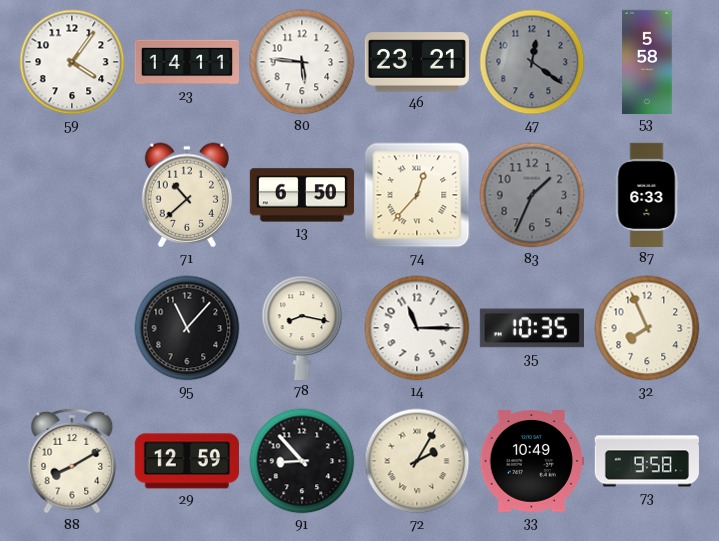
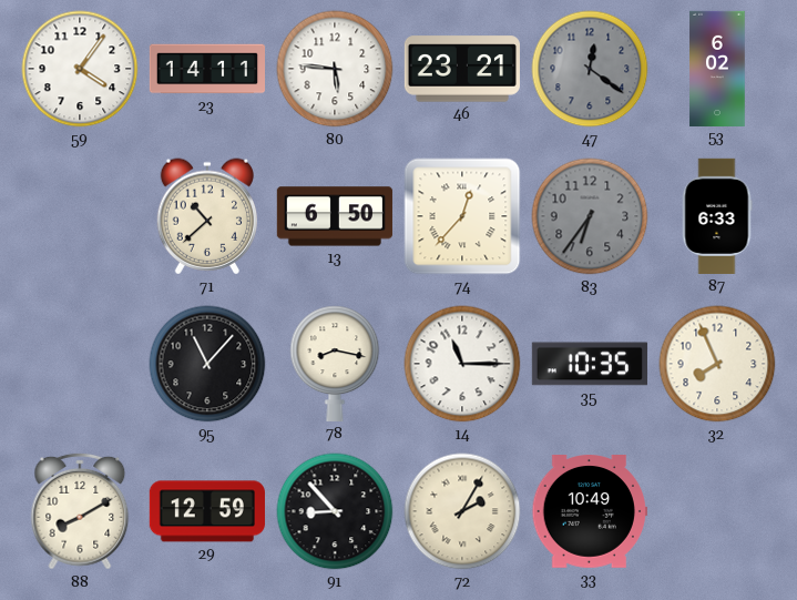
53: 5:58 -> 6:02
83: 1:34 -> 6:36
73: 9:58 -> none
